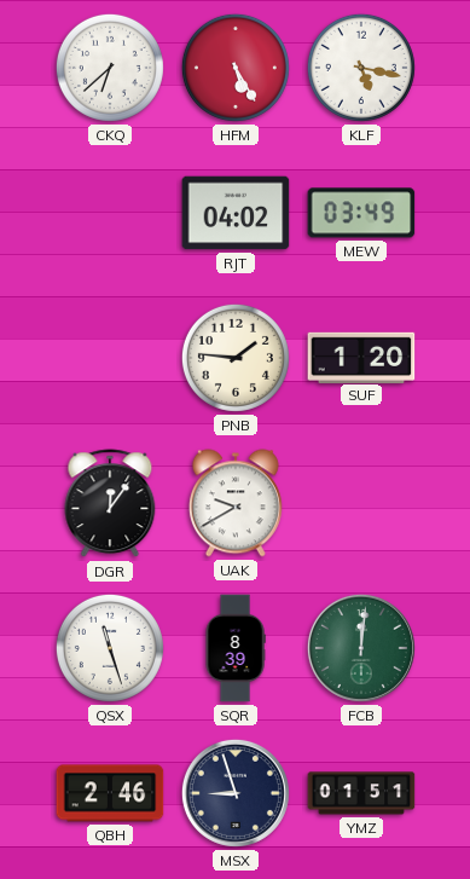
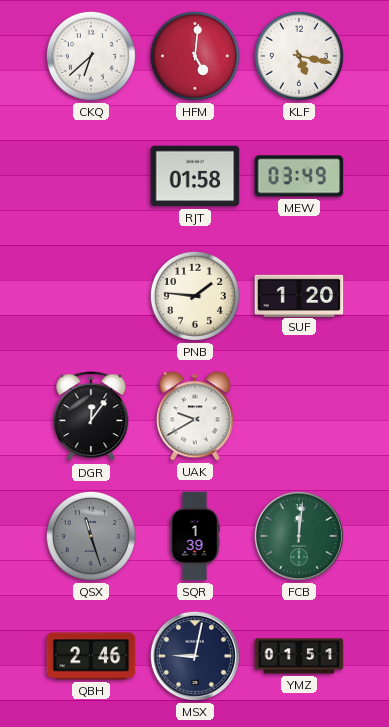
HFM: 5:25 -> 5:01
RJT: 04:02 -> 01:58
QSX dial: white -> grey
SQR: 8:39 -> 1:39
MSX: 8:57 -> 9:02
